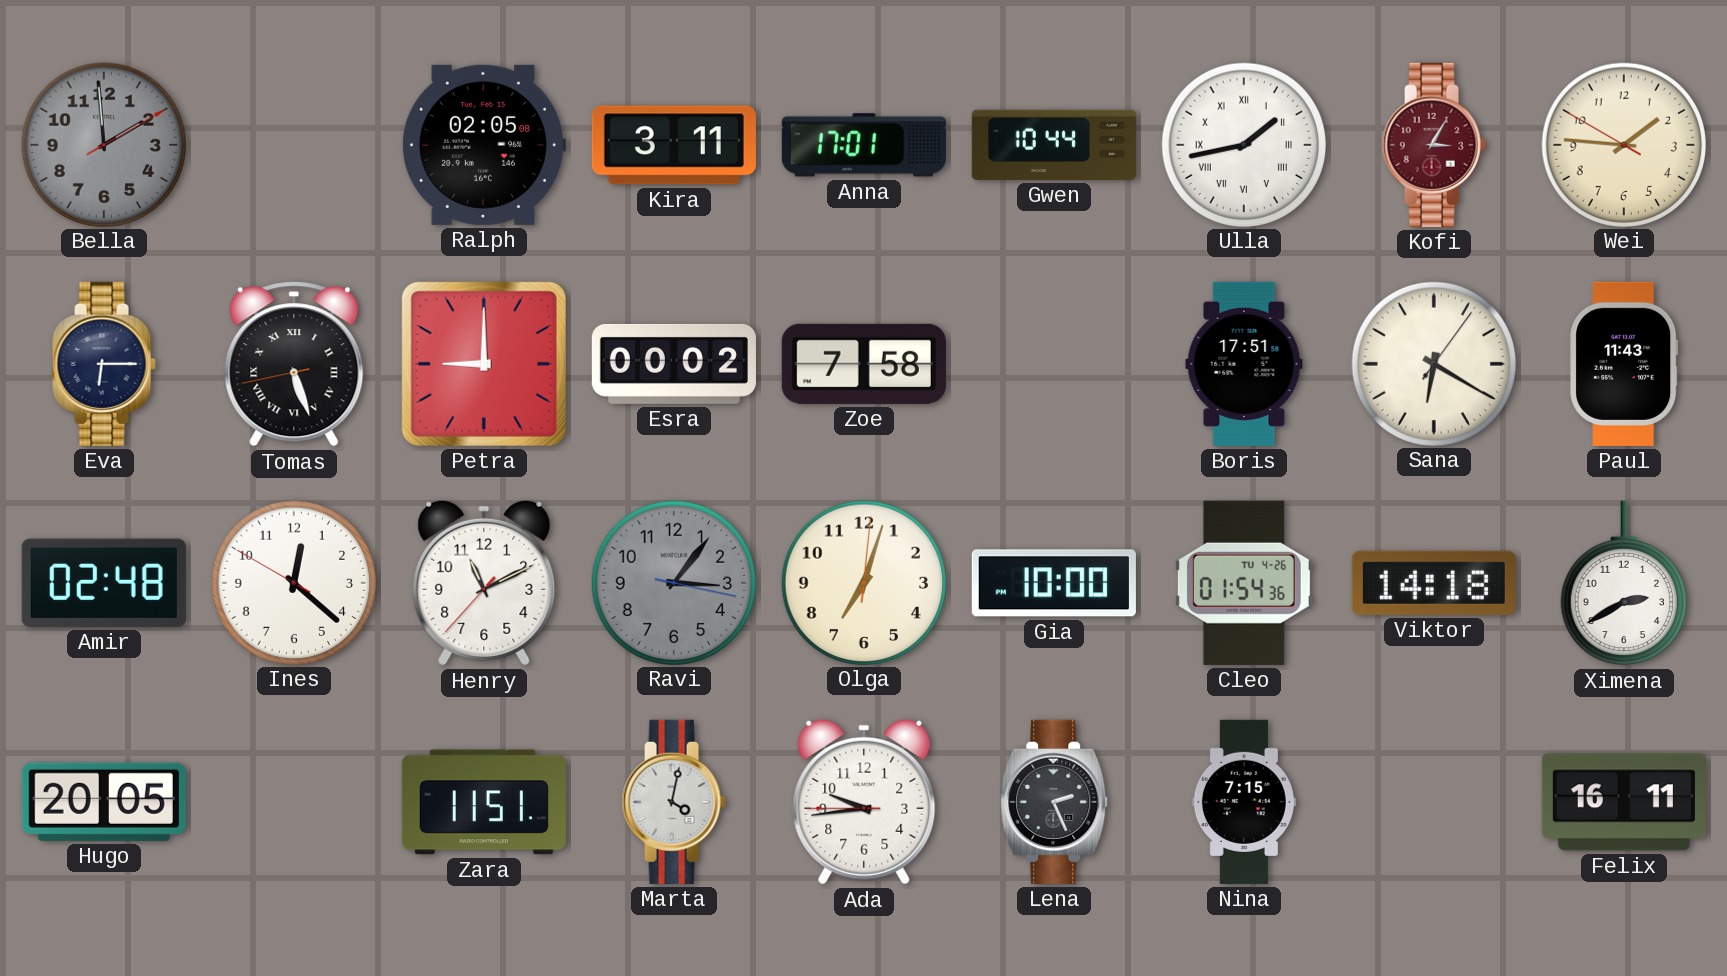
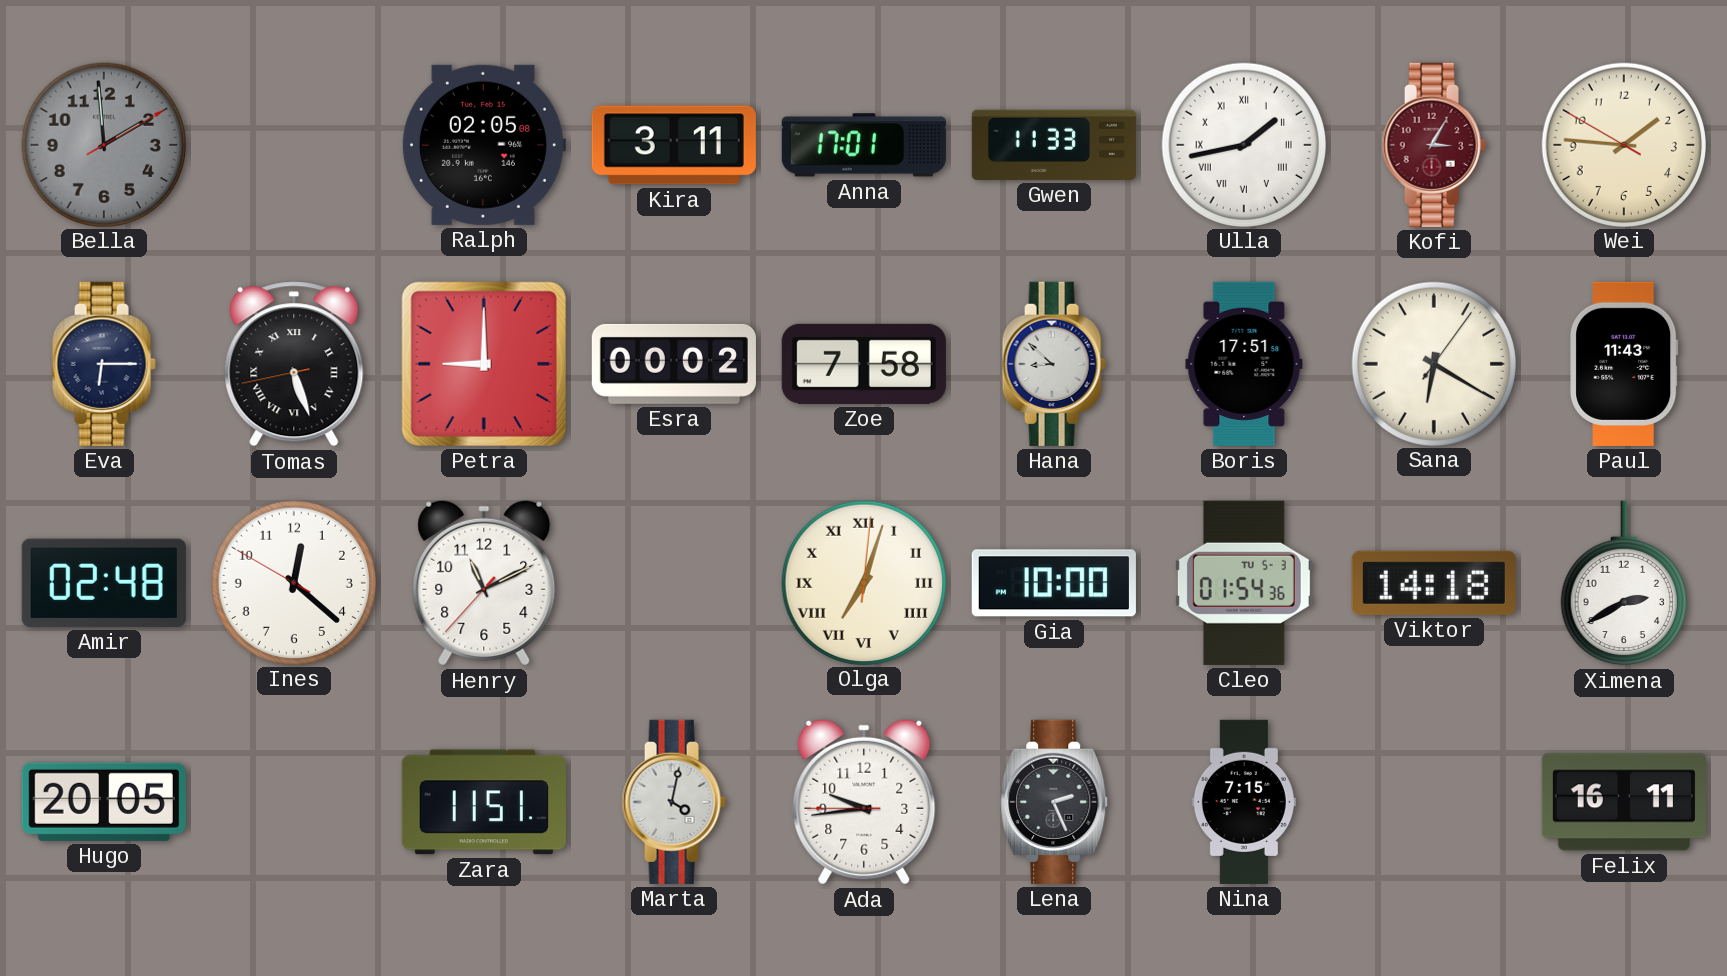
Gwen: 10:44 -> 11:33
Hana: none -> 8:52
Ravi: 3:06 -> none
Olga numerals: Arabic -> Roman
Cleo date: TU 4-26 -> TU 5-3
